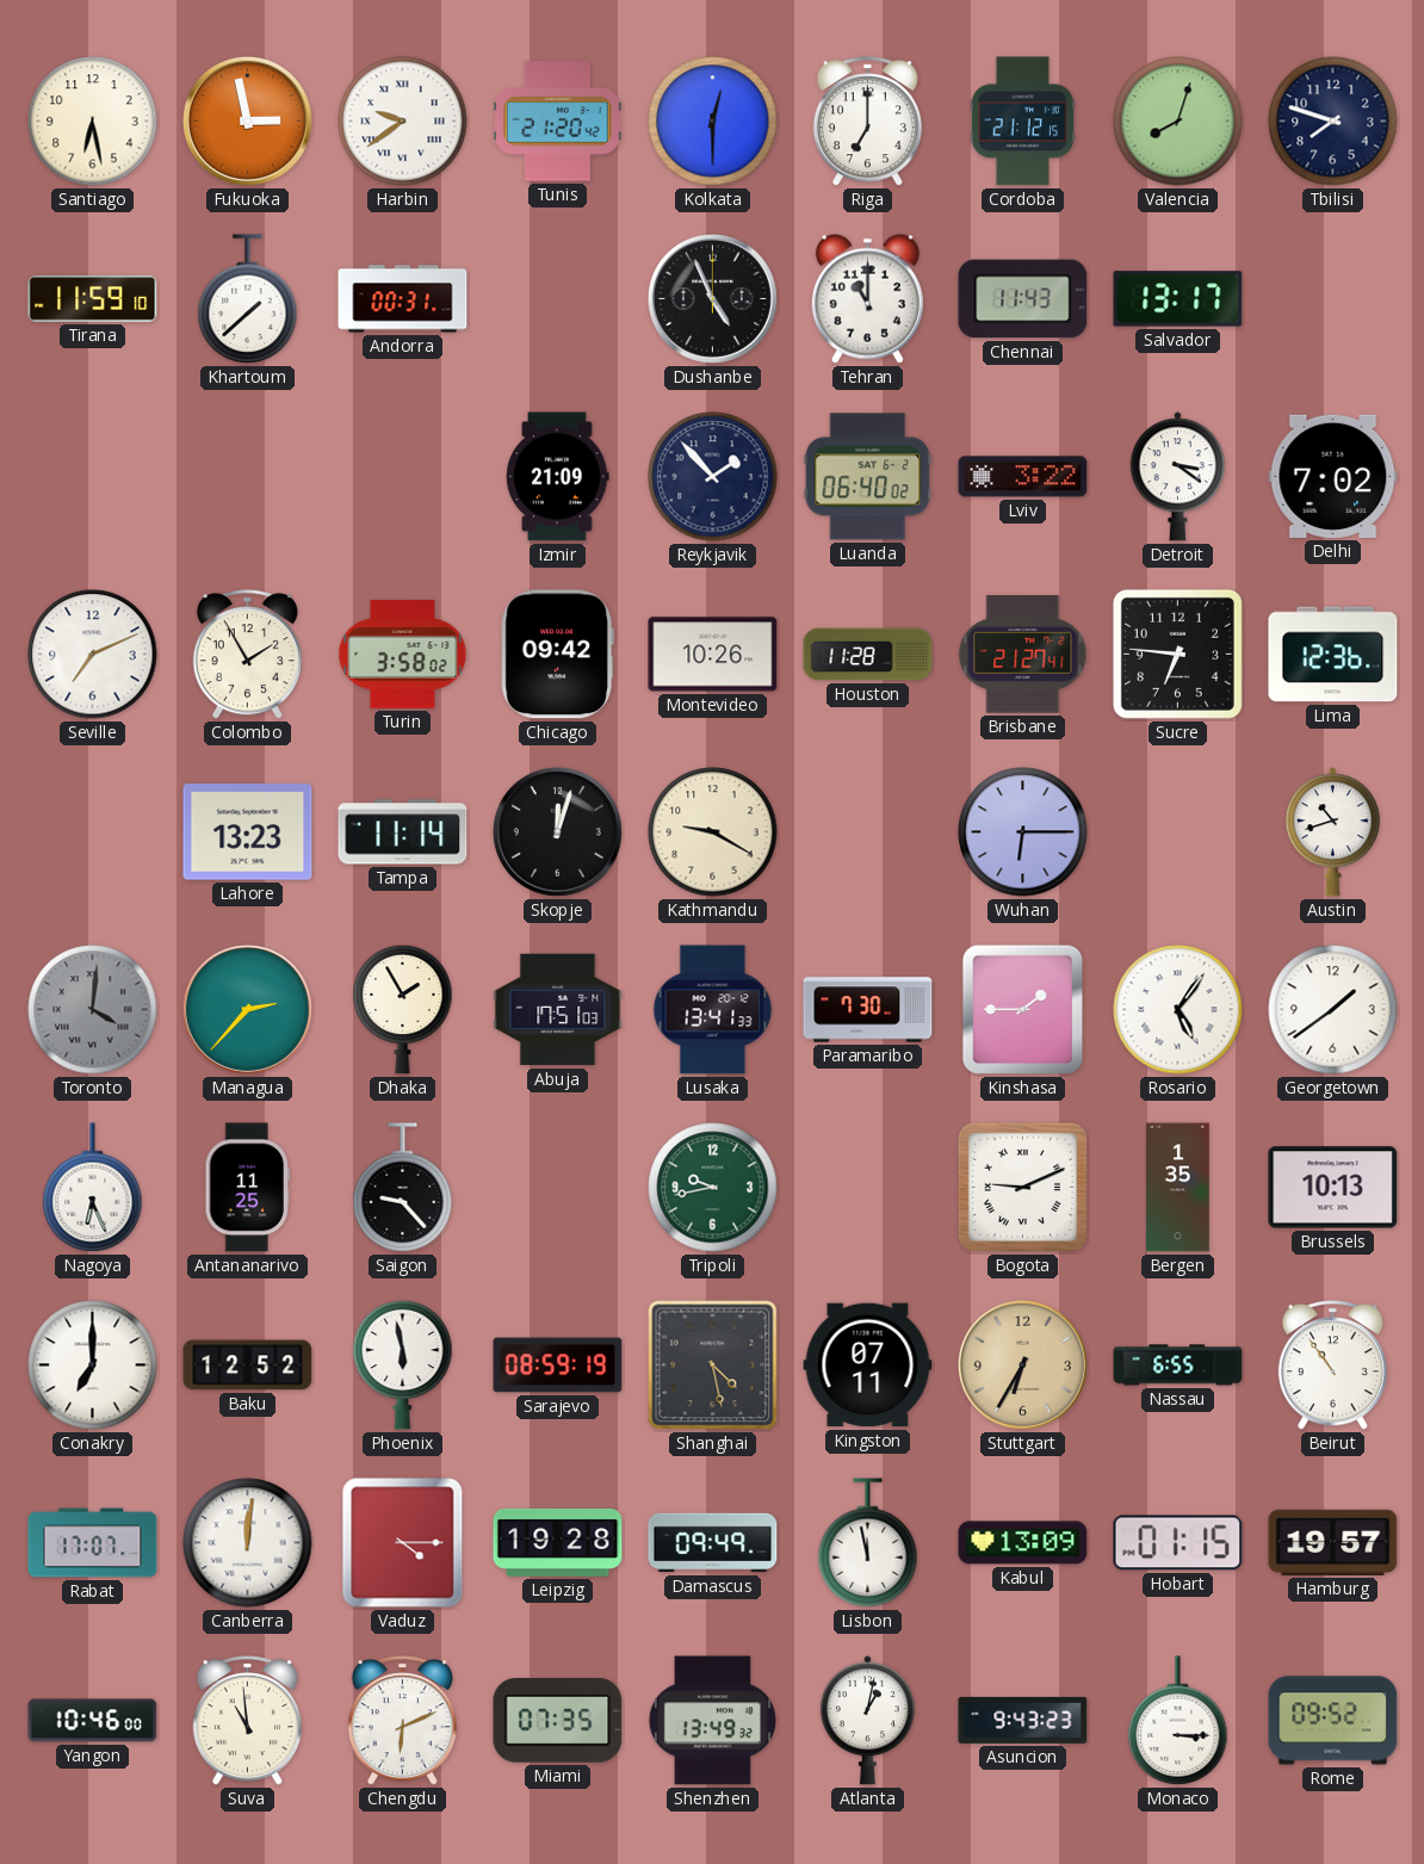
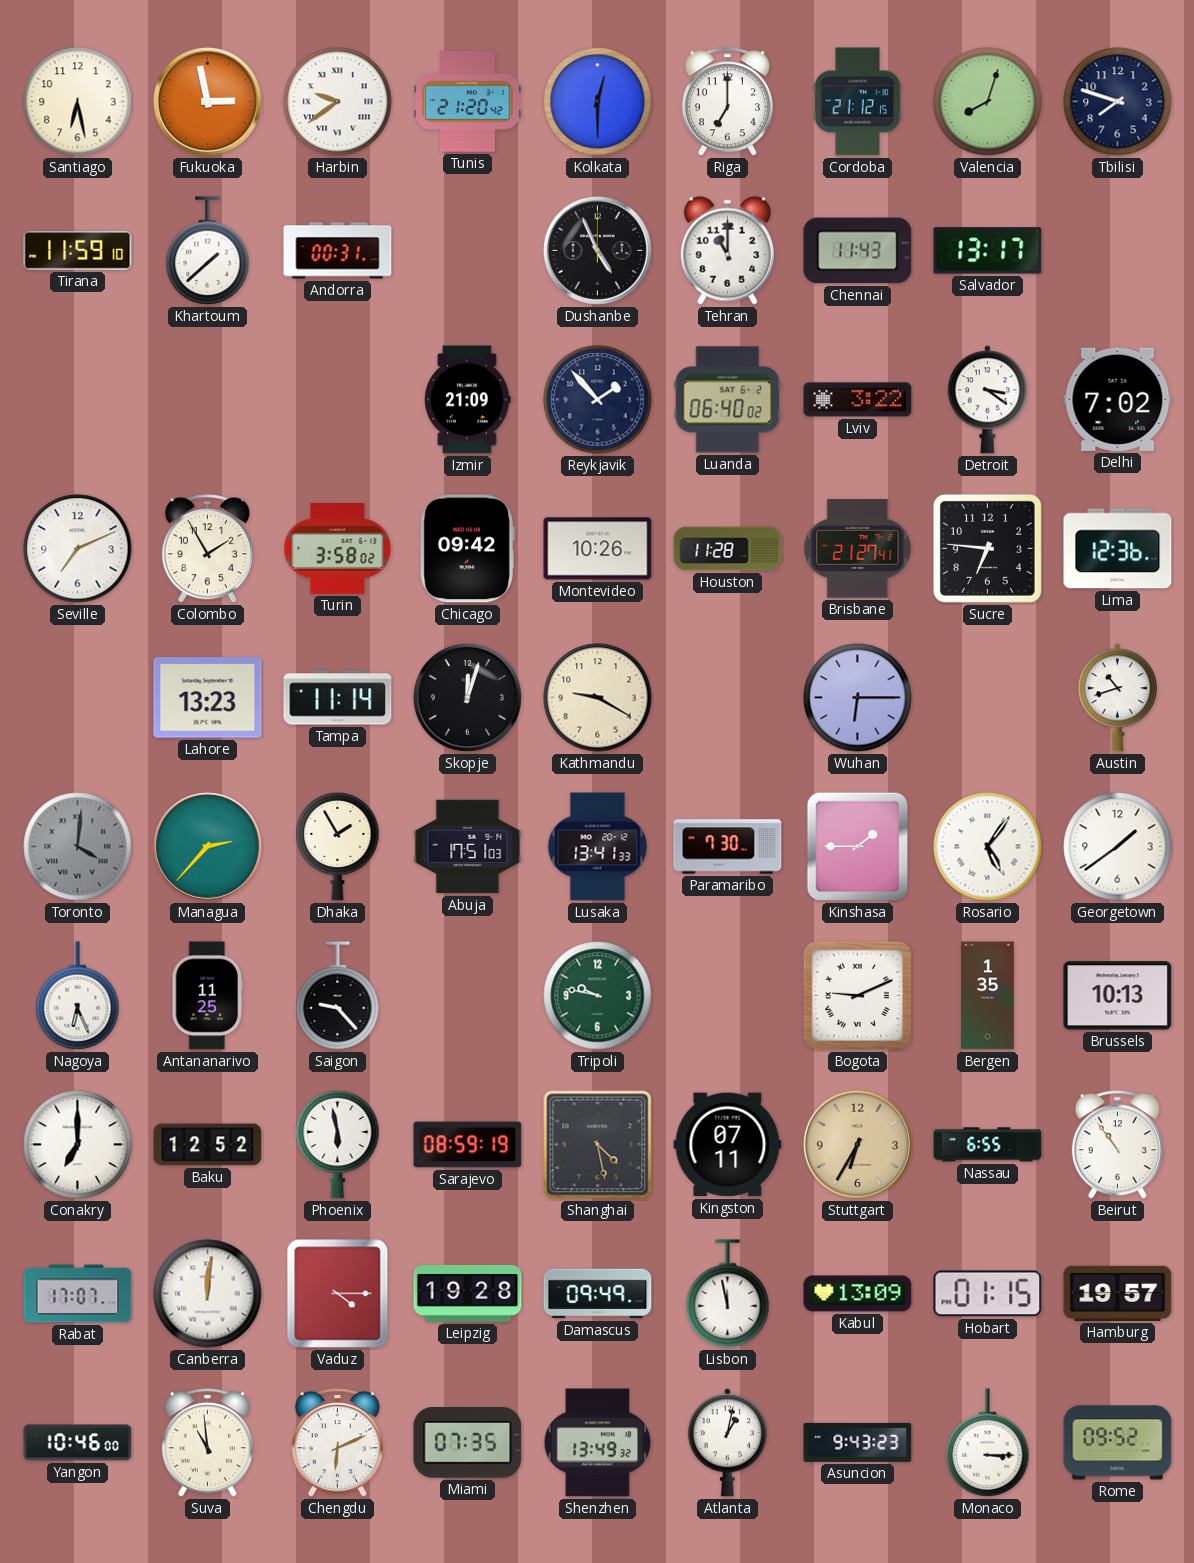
Tripoli: 9:43 -> 9:47
